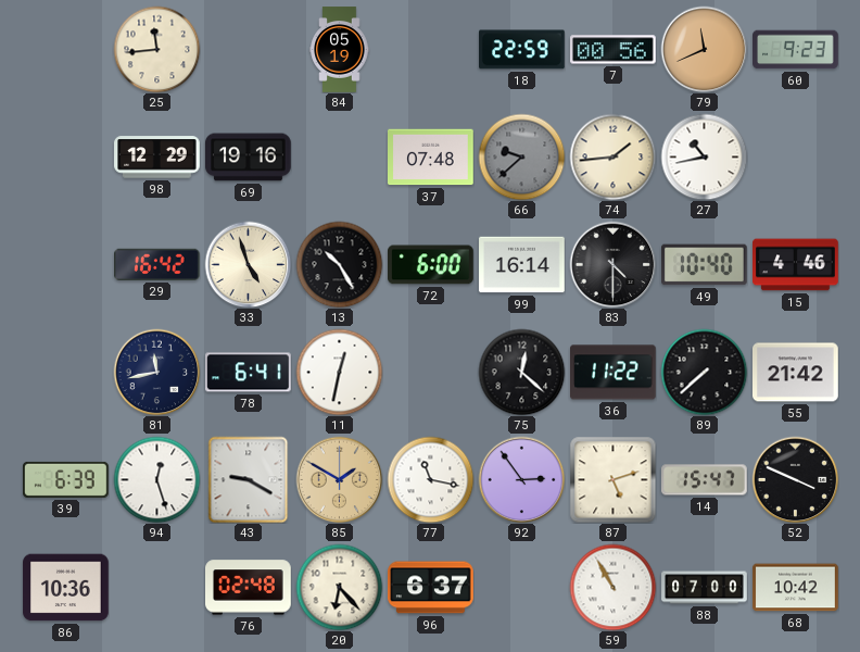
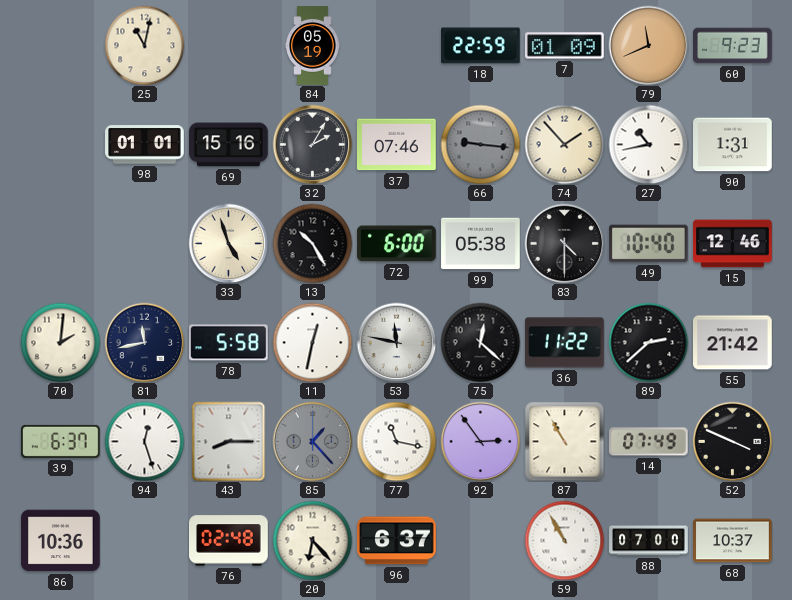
25: 11:44 -> 11:02
7: 00:56 -> 01:09
98: 12:29 -> 01:01
69: 19:16 -> 15:16
32: none -> 2:05
37: 07:48 -> 07:46
66: 9:38 -> 9:16
74: 1:44 -> 1:53
90: none -> 1:31
29: 16:42 -> none
99: 16:14 -> 05:38
15: 4:46 -> 12:46
70: none -> 2:01
78: 6:41 -> 5:58
53: none -> 11:47
89: 7:38 -> 2:38
39: 6:39 -> 6:37
43: 9:20 -> 8:15
85: 1:50 -> 1:23
85 dial: champagne -> grey
87: 5:12 -> 10:55
14: 15:47 -> 07:49
68: 10:42 -> 10:37
